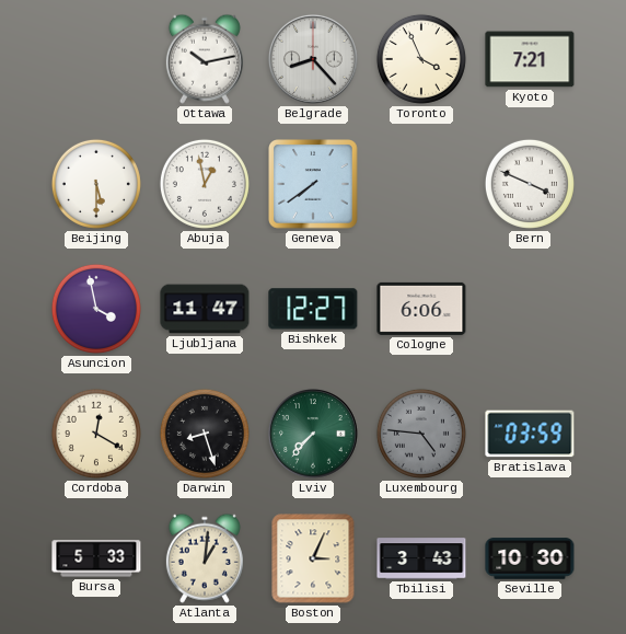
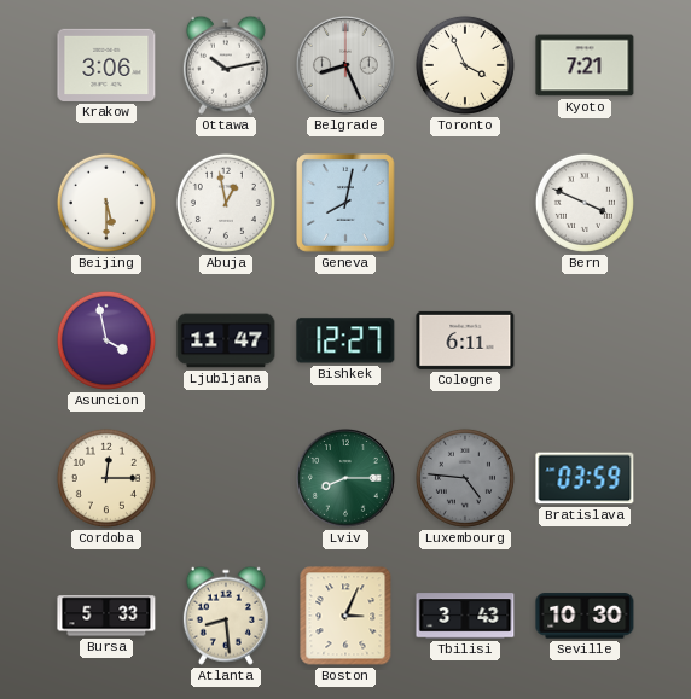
Krakow: none -> 3:06
Belgrade: 8:23 -> 8:26
Geneva: 7:39 -> 8:02
Cologne: 6:06 -> 6:11
Cordoba: 12:20 -> 12:15
Darwin: 8:27 -> none
Lviv: 7:37 -> 8:15
Atlanta: 1:01 -> 8:29
